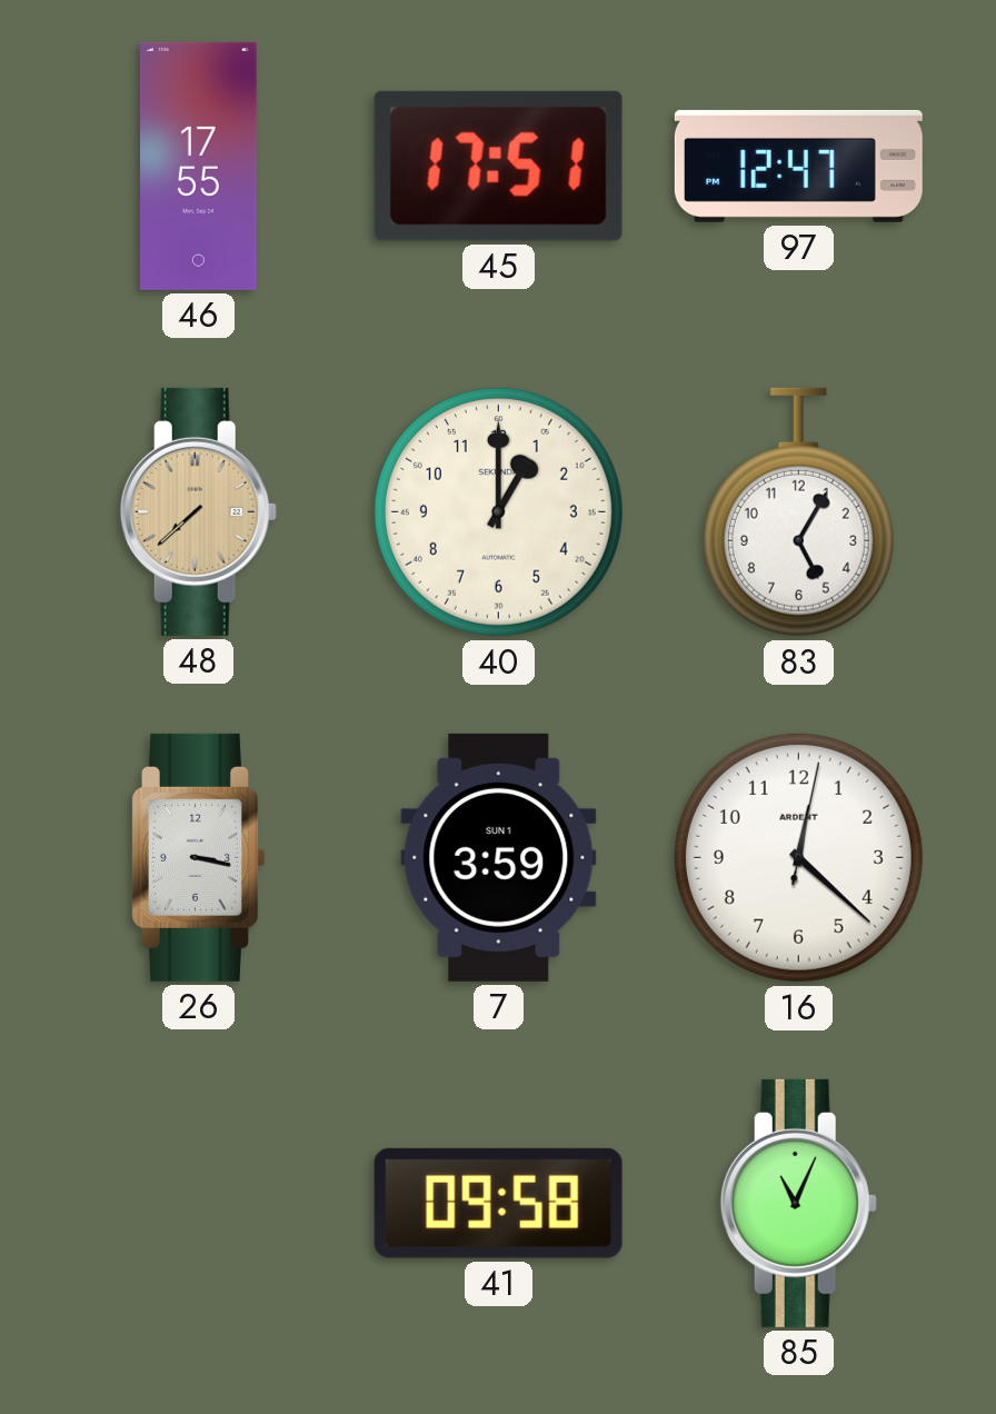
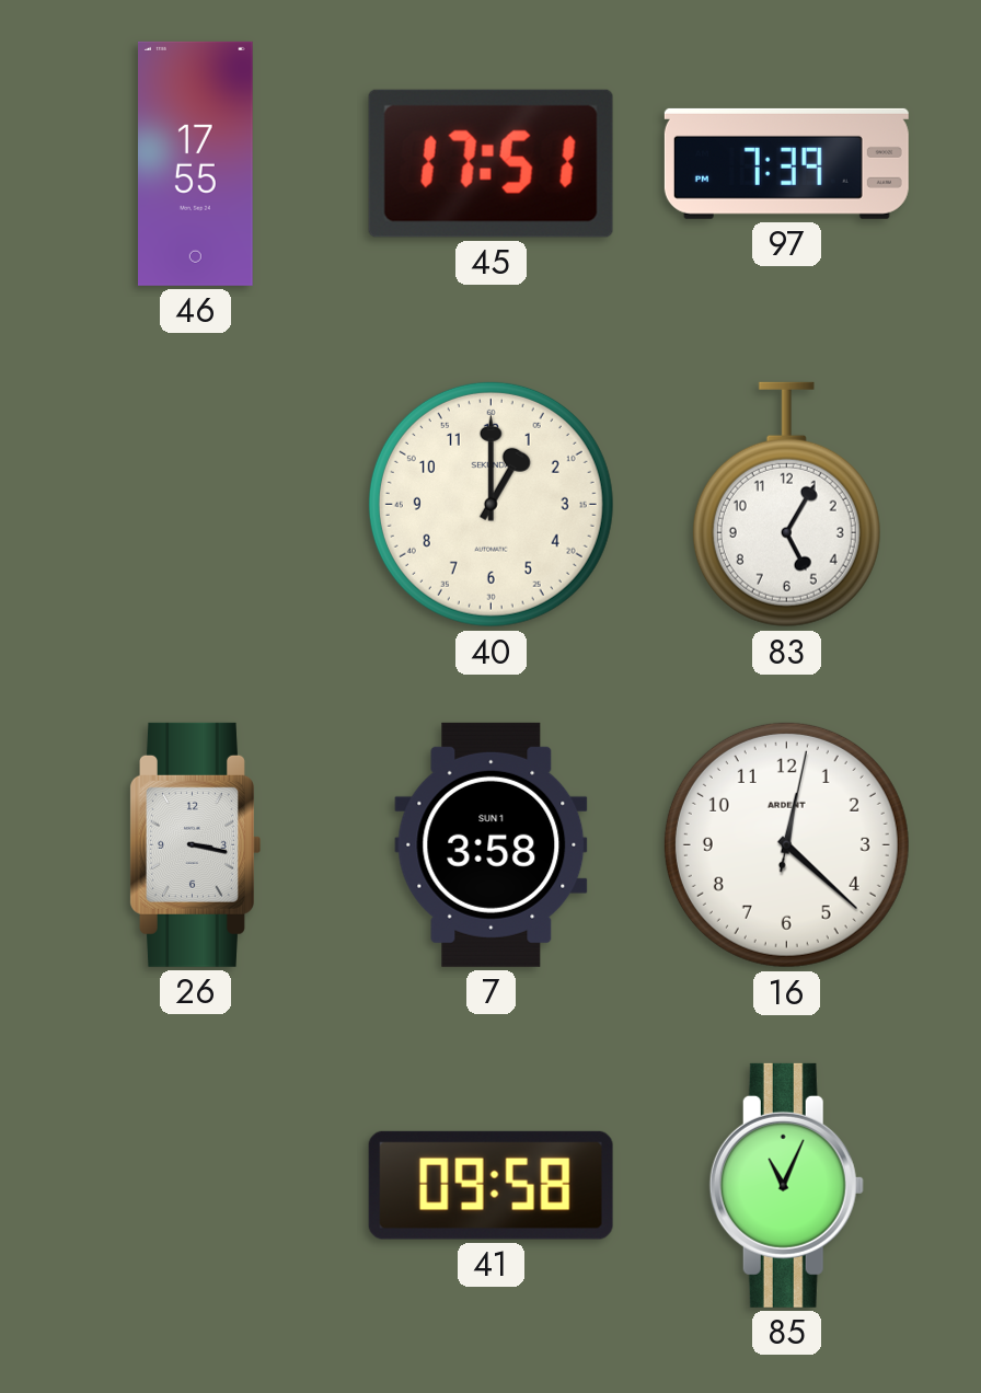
97: 12:47 -> 7:39
48: 7:38 -> none
7: 3:59 -> 3:58
